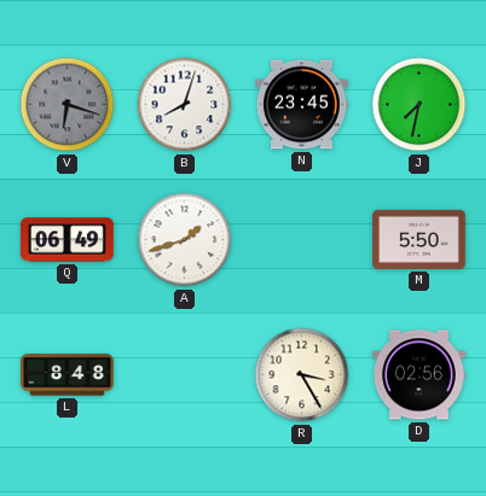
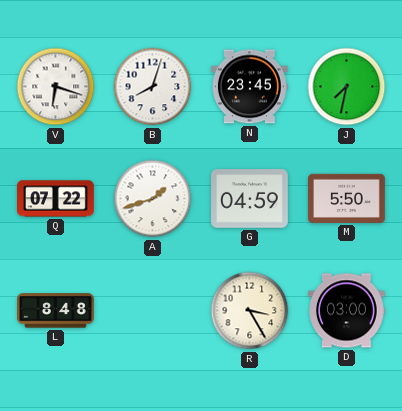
V dial: grey -> white
Q: 06:49 -> 07:22
G: none -> 04:59
D: 02:56 -> 03:00
